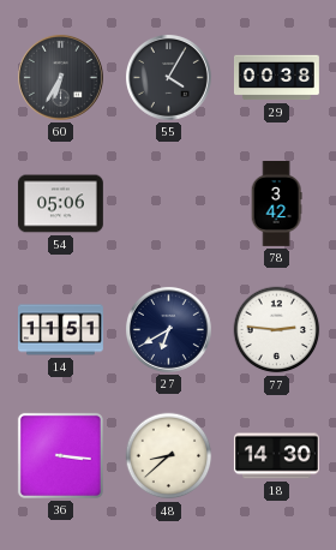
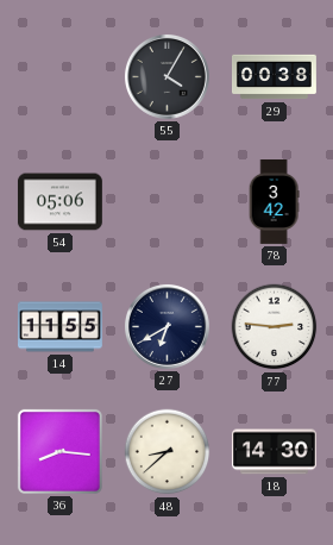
60: 6:35 -> none
14: 11:51 -> 11:55
36: 3:16 -> 8:16
